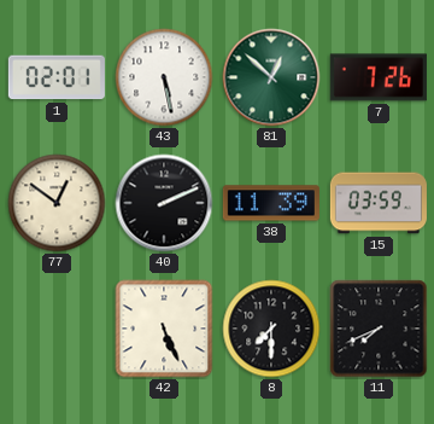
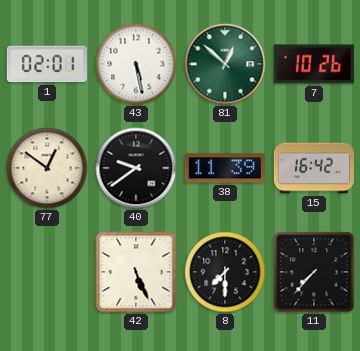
7: 7:26 -> 10:26
40: 2:11 -> 9:39
15: 03:59 -> 16:42
11: 7:41 -> 7:37
